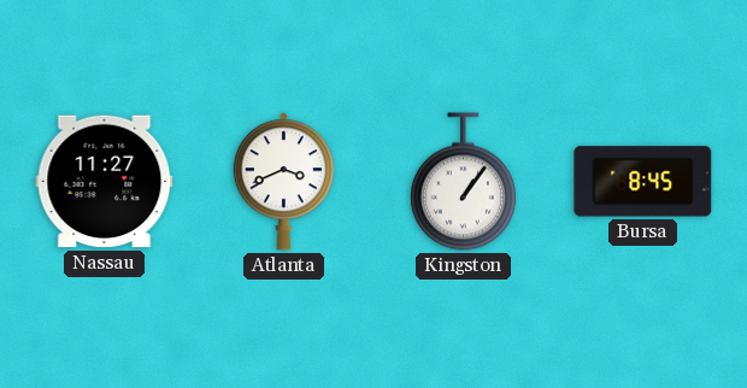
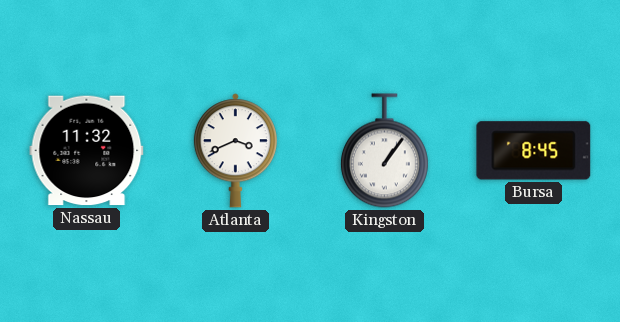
Nassau: 11:27 -> 11:32
